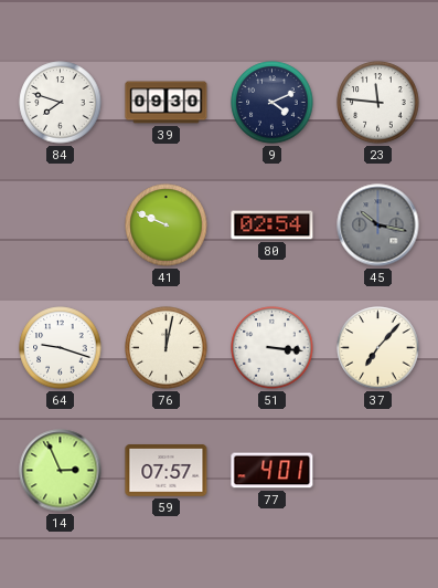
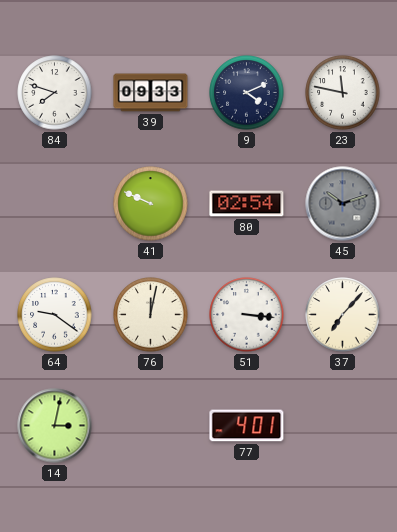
39: 09:30 -> 09:33
23: 11:46 -> 11:47
45: 10:17 -> 10:12
64: 9:18 -> 9:21
14: 2:56 -> 3:02
59: 07:57 -> none
